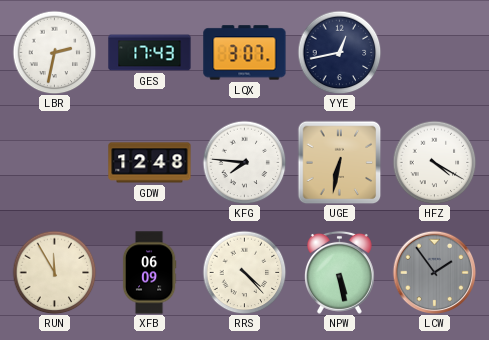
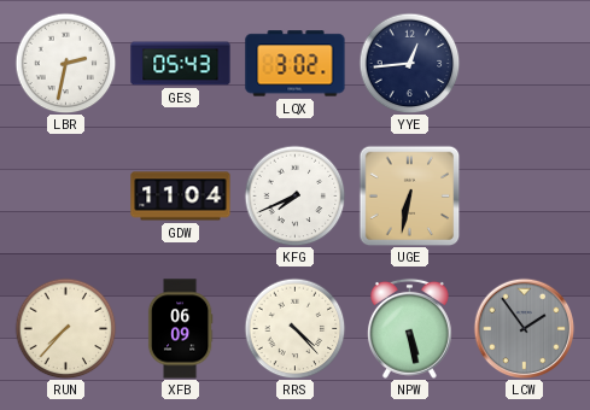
GES: 17:43 -> 05:43
LQX: 3:07 -> 3:02
YYE: 12:43 -> 12:44
GDW: 12:48 -> 11:04
KFG: 7:46 -> 7:41
HFZ: 4:20 -> none
RUN: 11:55 -> 7:37
